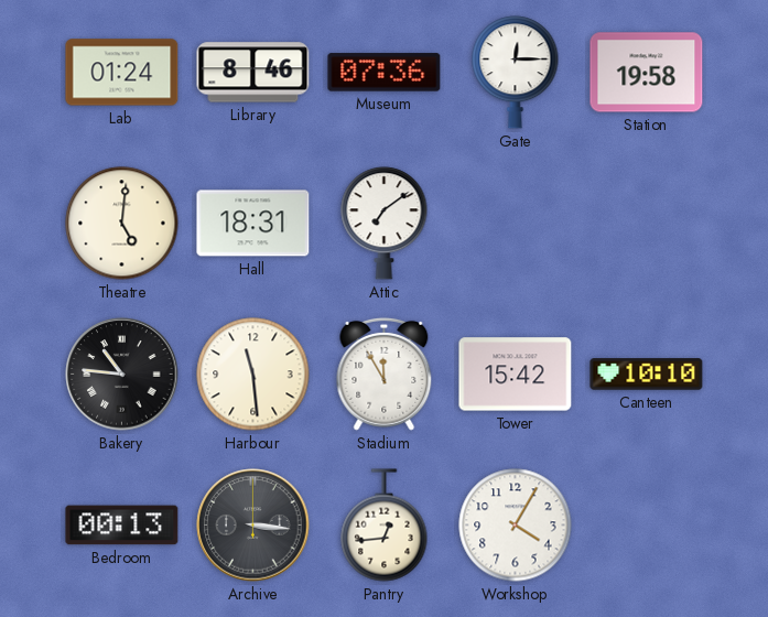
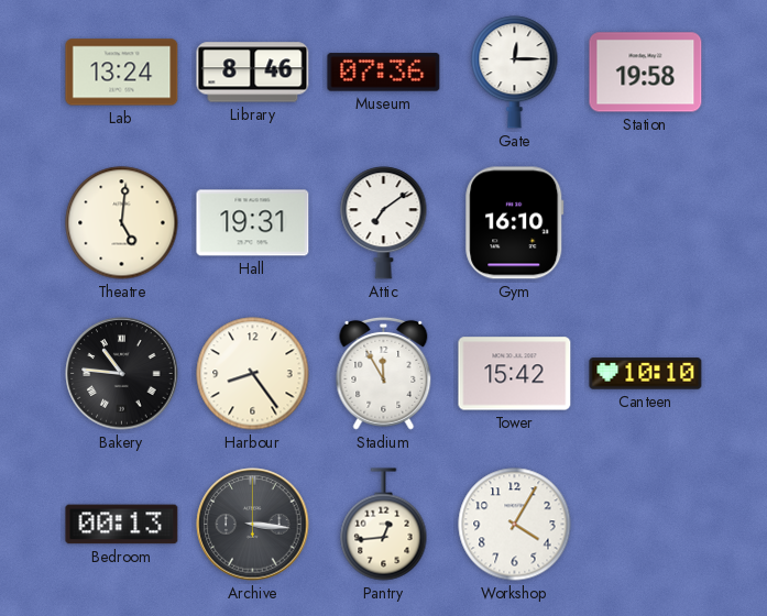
Lab: 01:24 -> 13:24
Hall: 18:31 -> 19:31
Gym: none -> 16:10
Harbour: 11:29 -> 8:24
